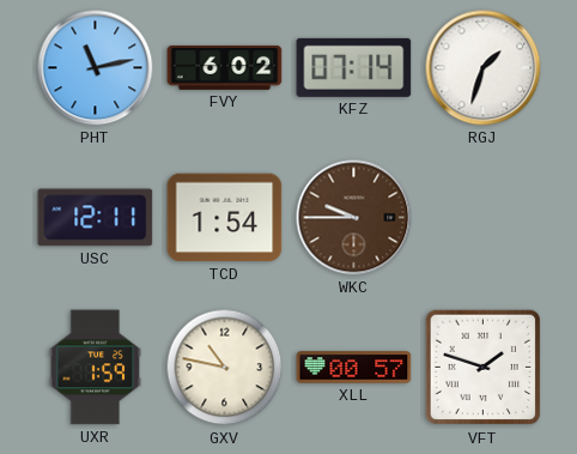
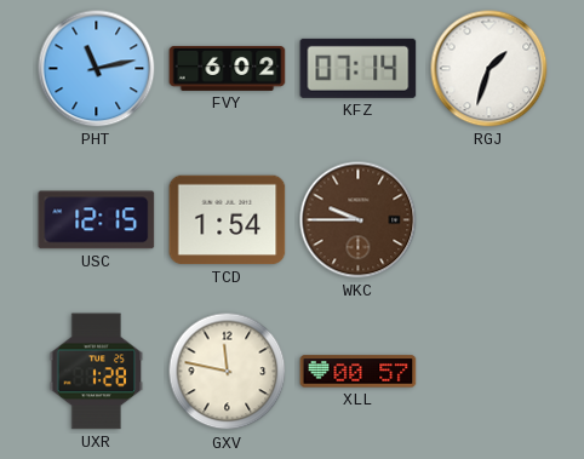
USC: 12:11 -> 12:15
UXR: 1:59 -> 1:28
GXV: 10:47 -> 11:47
VFT: 1:48 -> none
